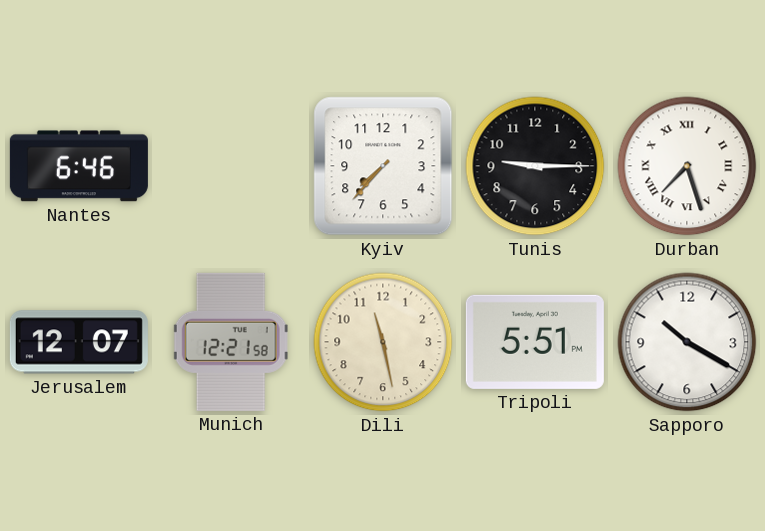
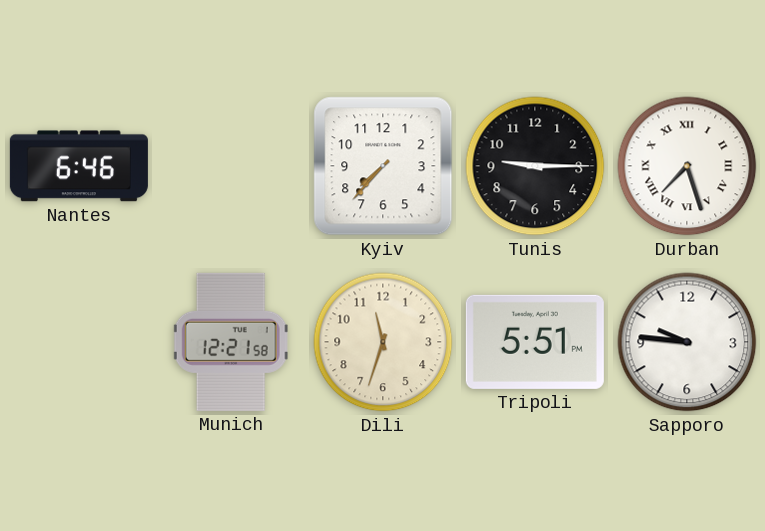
Jerusalem: 12:07 -> none
Dili: 11:28 -> 11:33
Sapporo: 10:20 -> 9:46
